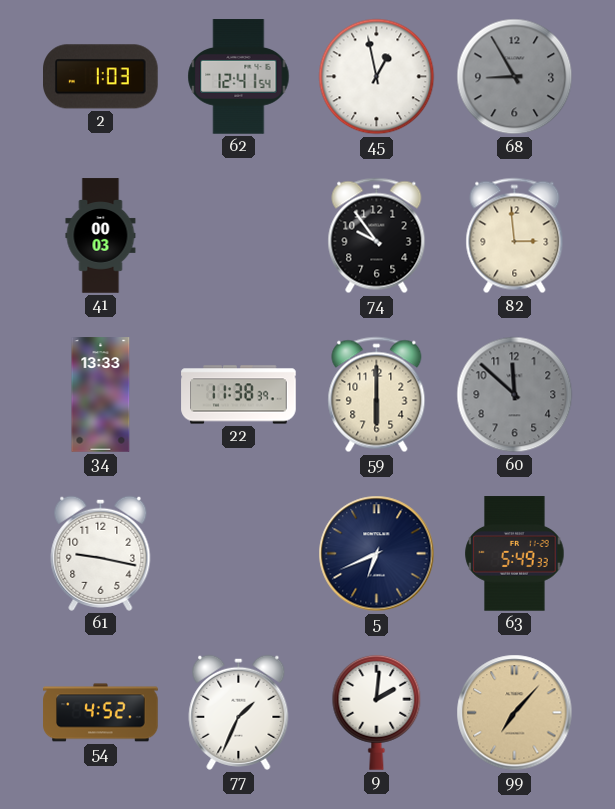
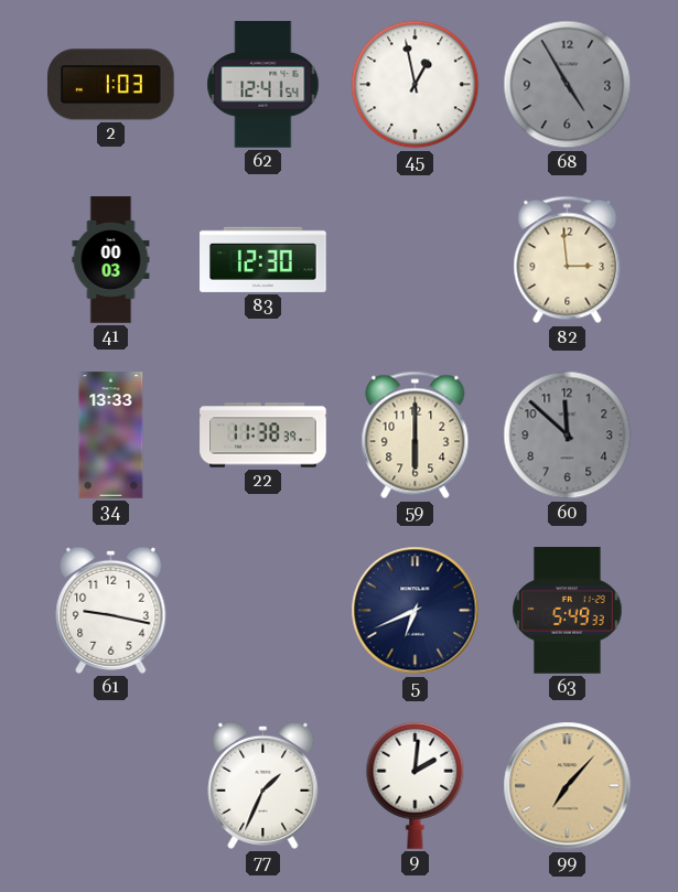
68: 8:55 -> 4:55
83: none -> 12:30
74: 9:54 -> none
54: 4:52 -> none
